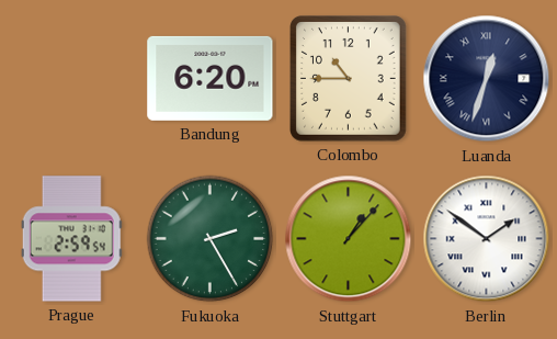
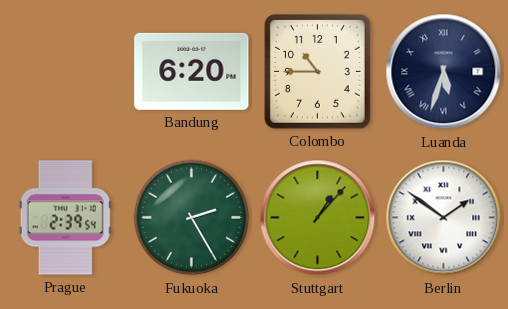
Luanda: 12:33 -> 5:33
Prague: 2:59 -> 2:39
